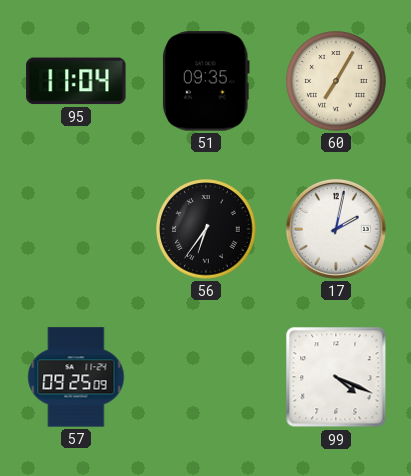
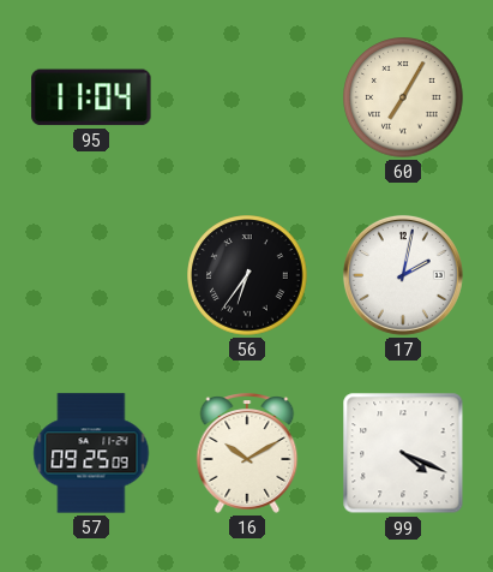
51: 09:35 -> none
16: none -> 10:10
